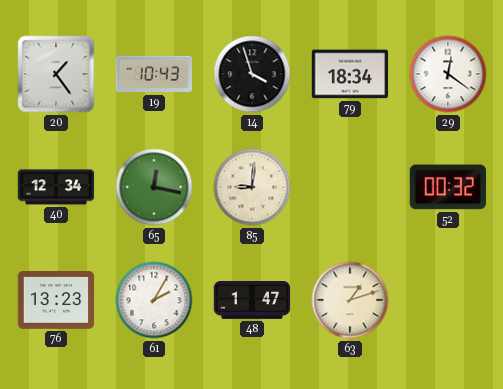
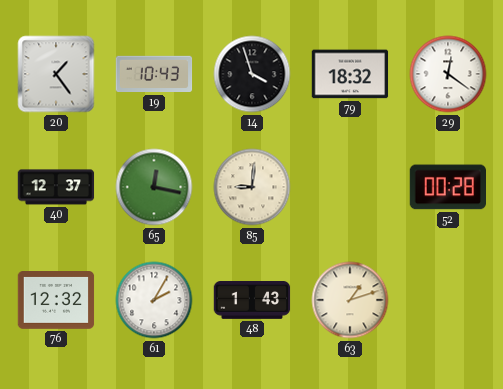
79: 18:34 -> 18:32
40: 12:34 -> 12:37
52: 00:32 -> 00:28
76: 13:23 -> 12:32
48: 1:47 -> 1:43
